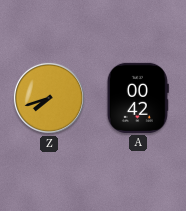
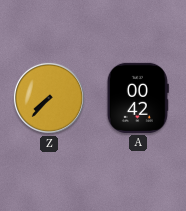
Z: 7:42 -> 7:37
